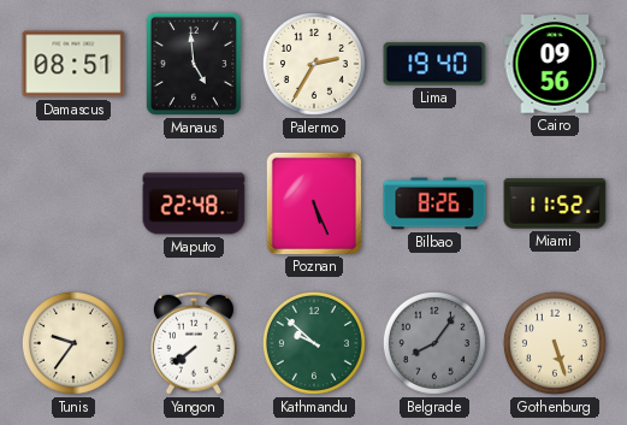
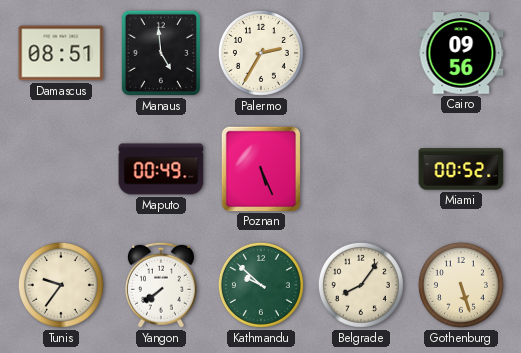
Lima: 19:40 -> none
Maputo: 22:48 -> 00:49
Bilbao: 8:26 -> none
Miami: 11:52 -> 00:52
Belgrade dial: grey -> cream
